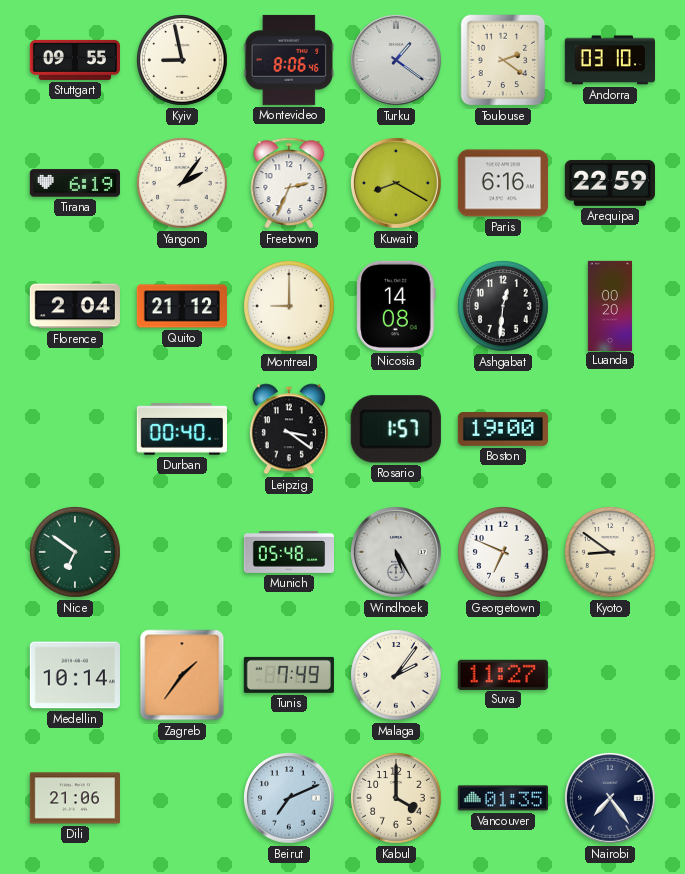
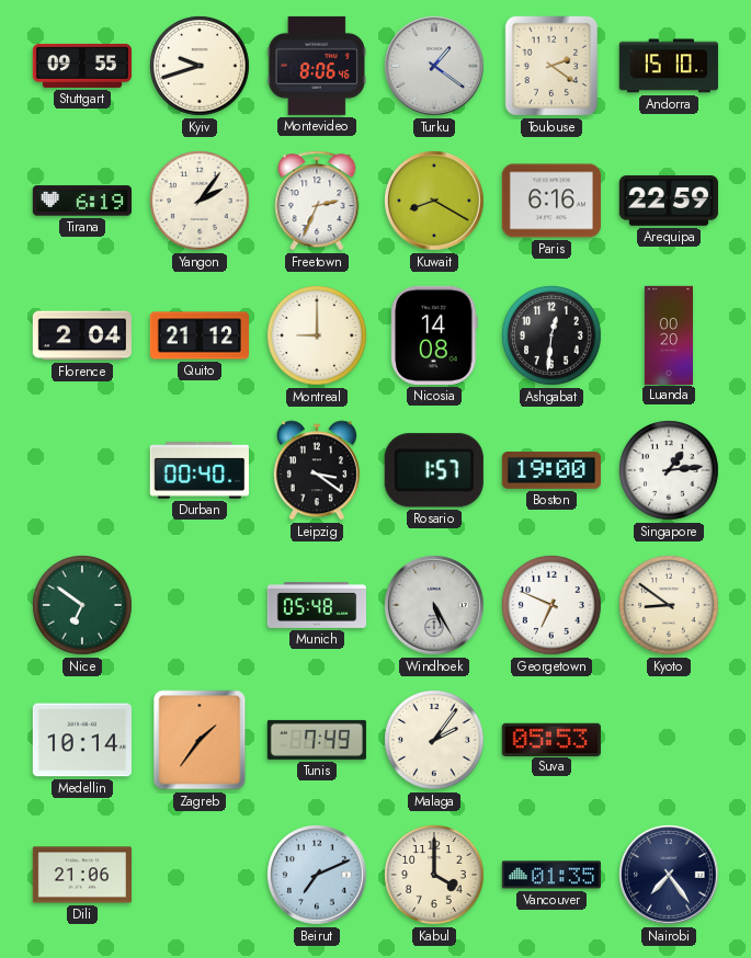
Kyiv: 8:58 -> 9:42
Andorra: 03:10 -> 15:10
Singapore: none -> 1:14
Suva: 11:27 -> 05:53
